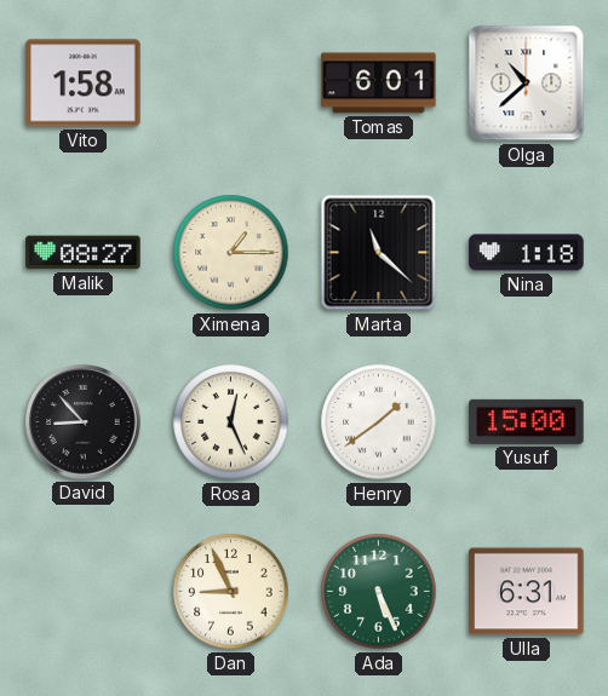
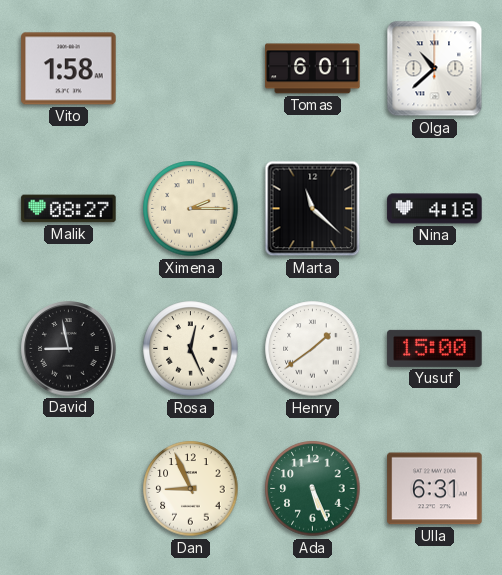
Ximena: 1:15 -> 2:15
Nina: 1:18 -> 4:18
David: 8:53 -> 8:58
